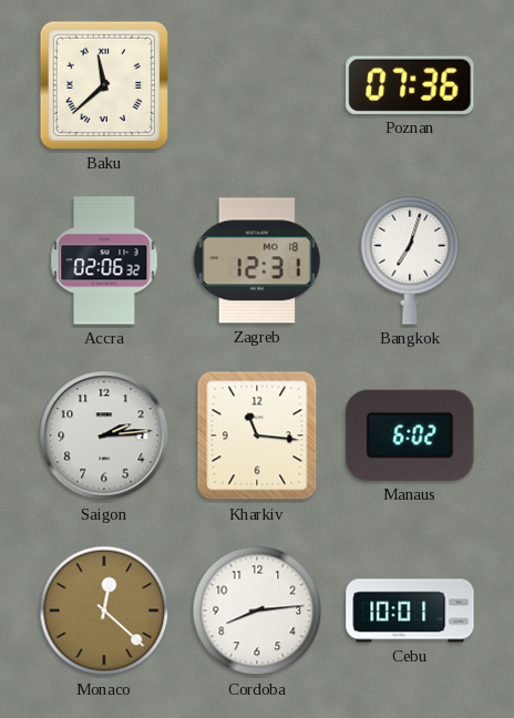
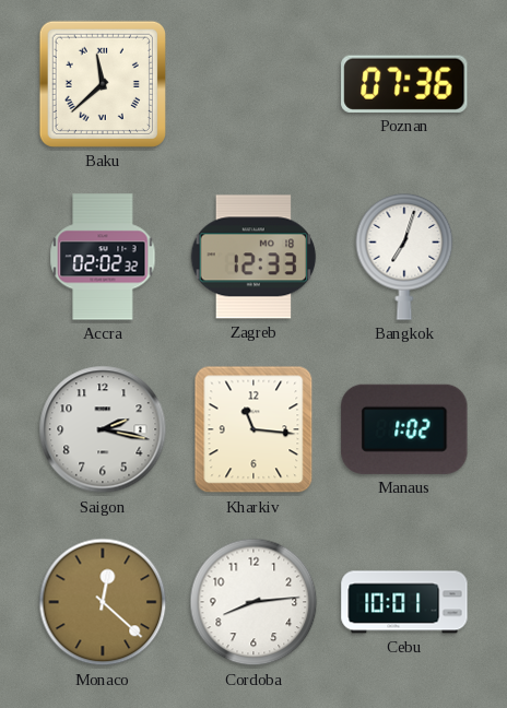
Accra: 02:06 -> 02:02
Zagreb: 12:31 -> 12:33
Saigon: 2:14 -> 2:17
Manaus: 6:02 -> 1:02
